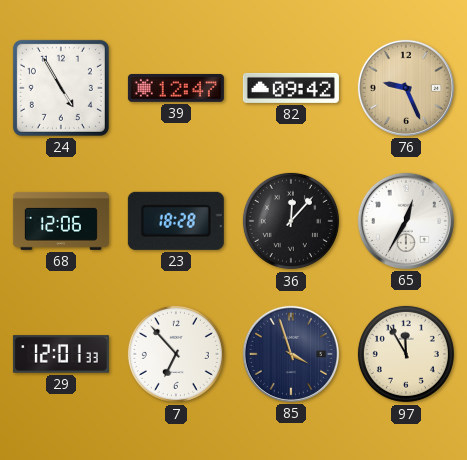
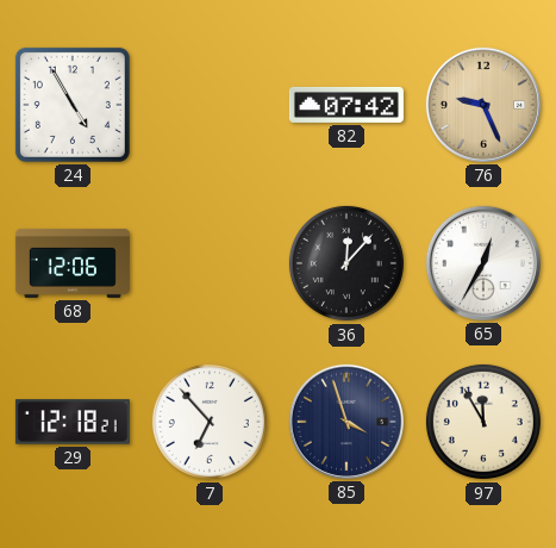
39: 12:47 -> none
82: 09:42 -> 07:42
23: 18:28 -> none
29: 12:01 -> 12:18
